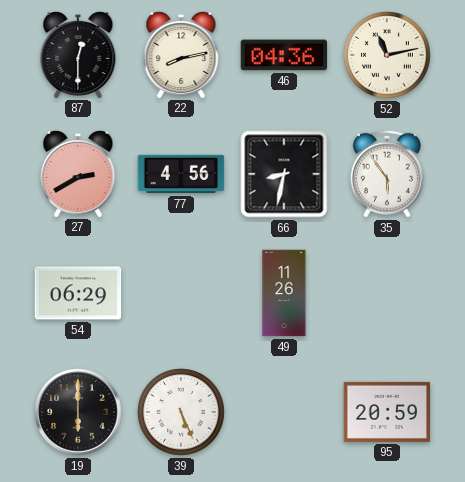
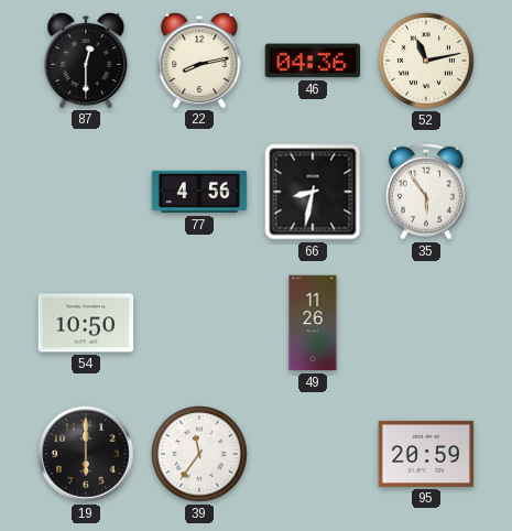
27: 2:40 -> none
54: 06:29 -> 10:50
39: 5:26 -> 11:36
